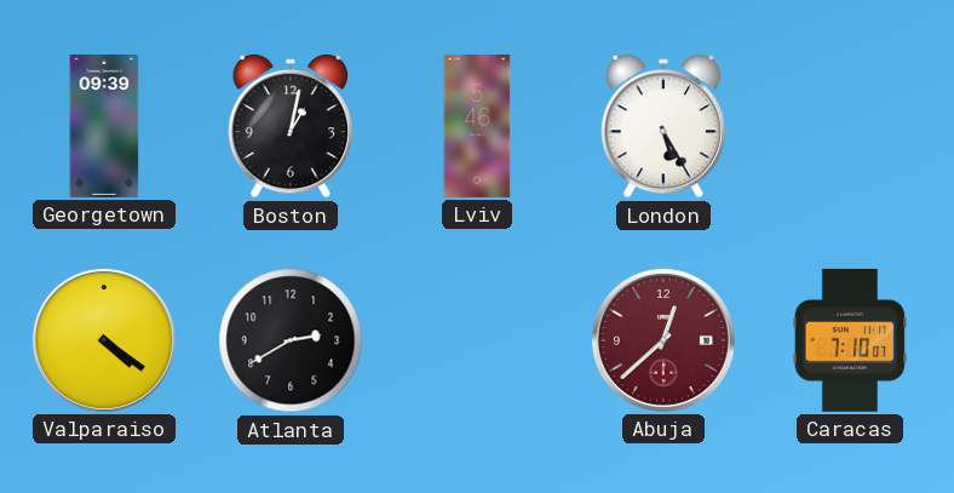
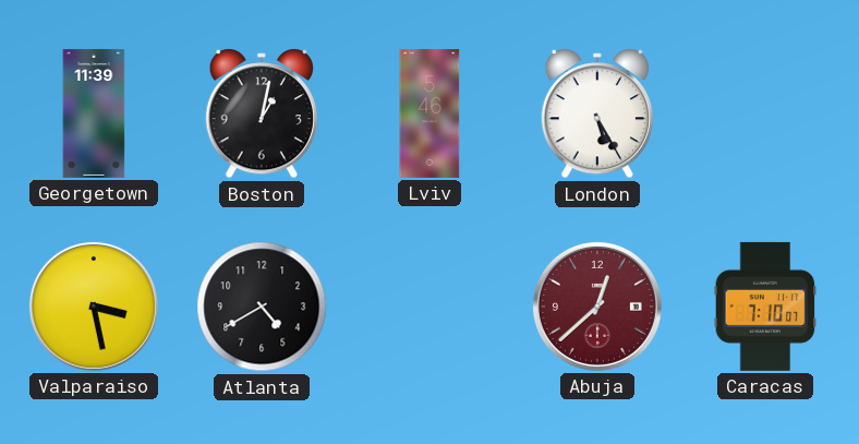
Georgetown: 09:39 -> 11:39
Valparaiso: 4:21 -> 3:28
Atlanta: 2:40 -> 4:40
